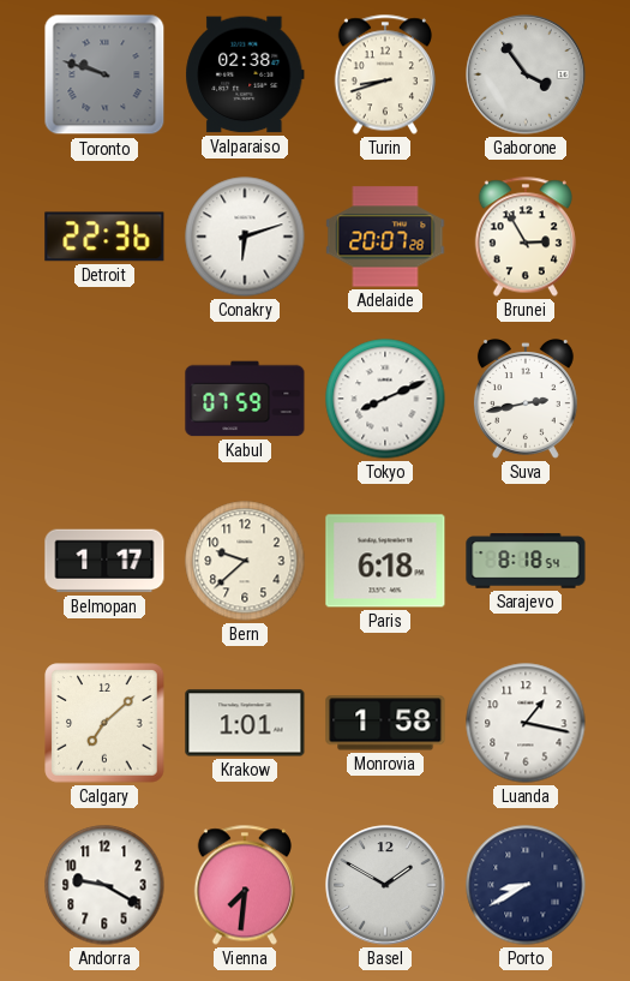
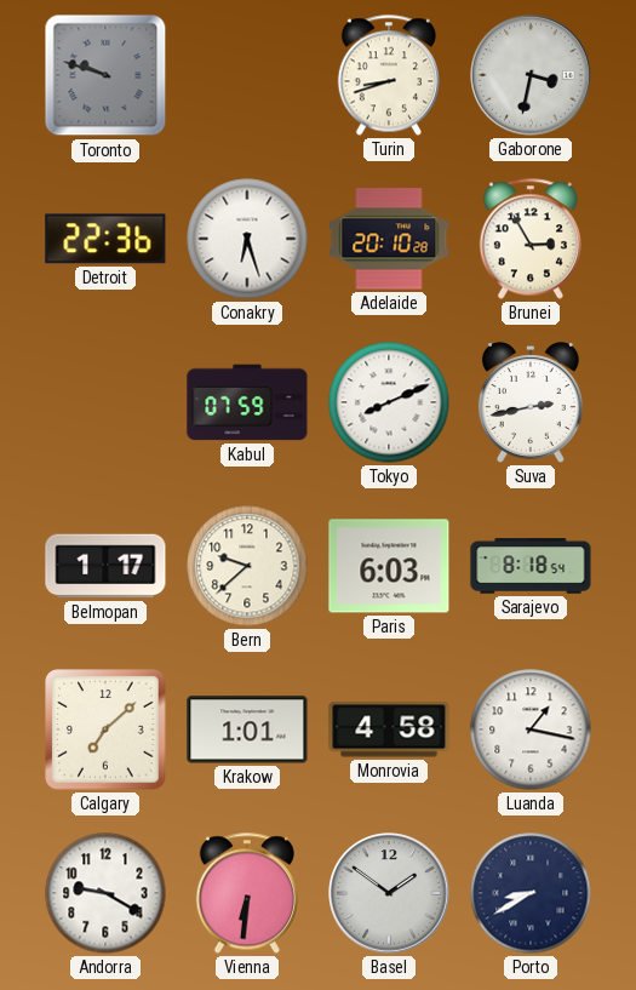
Valparaiso: 02:38 -> none
Gaborone: 3:54 -> 3:32
Conakry: 6:12 -> 6:27
Adelaide: 20:07 -> 20:10
Paris: 6:18 -> 6:03
Monrovia: 1:58 -> 4:58
Vienna: 7:31 -> 6:31
Basel: 1:50 -> 1:51
